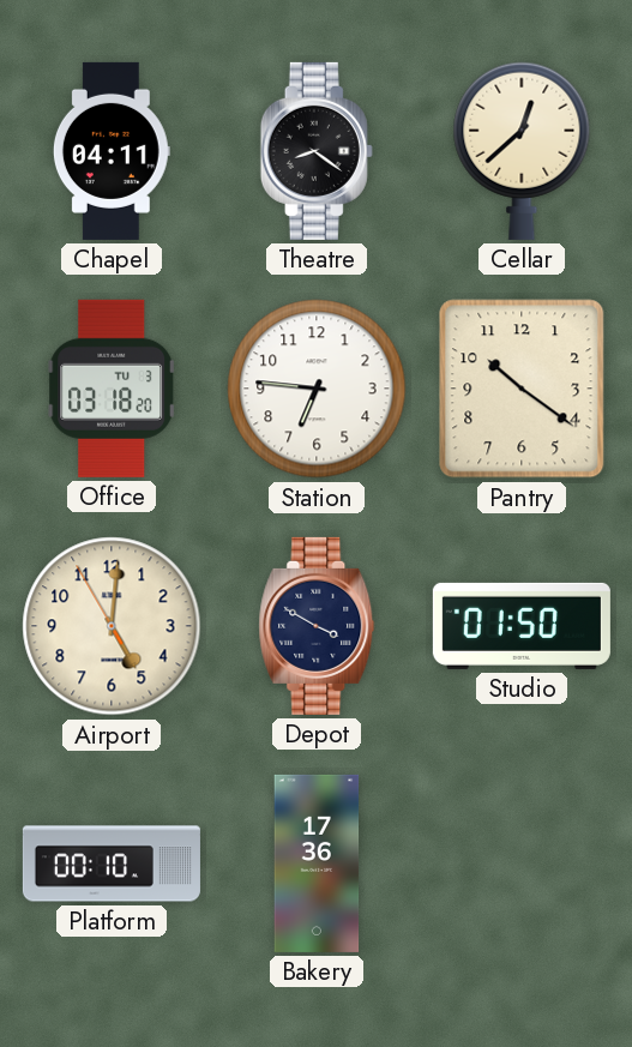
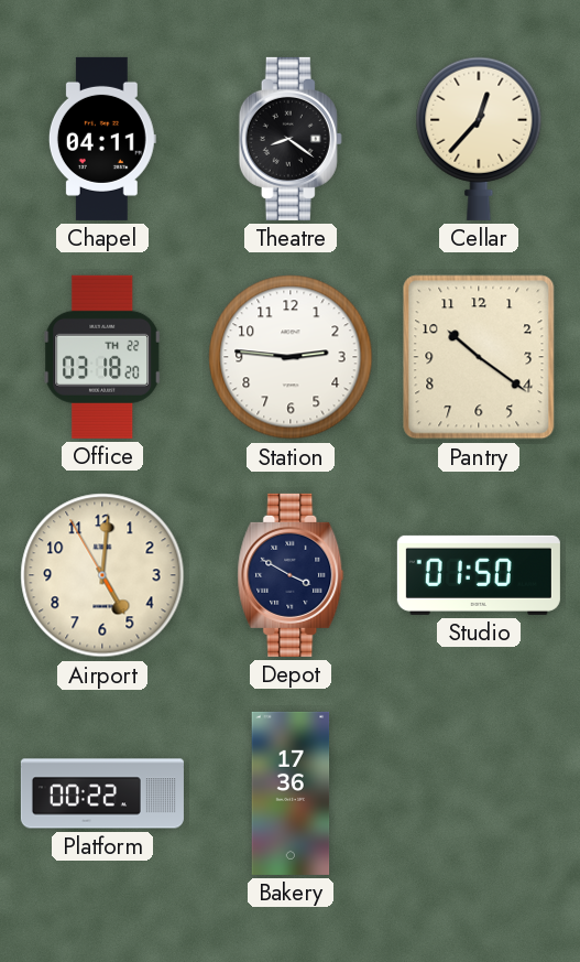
Cellar: 12:38 -> 12:37
Office date: TU 3 -> TH 22
Station: 6:46 -> 2:46
Platform: 00:10 -> 00:22
